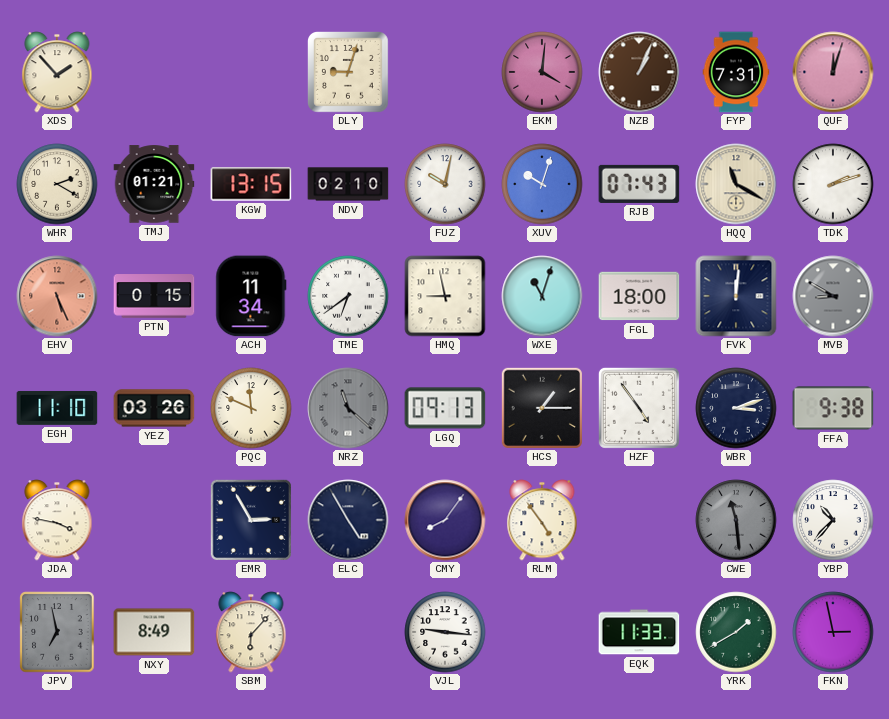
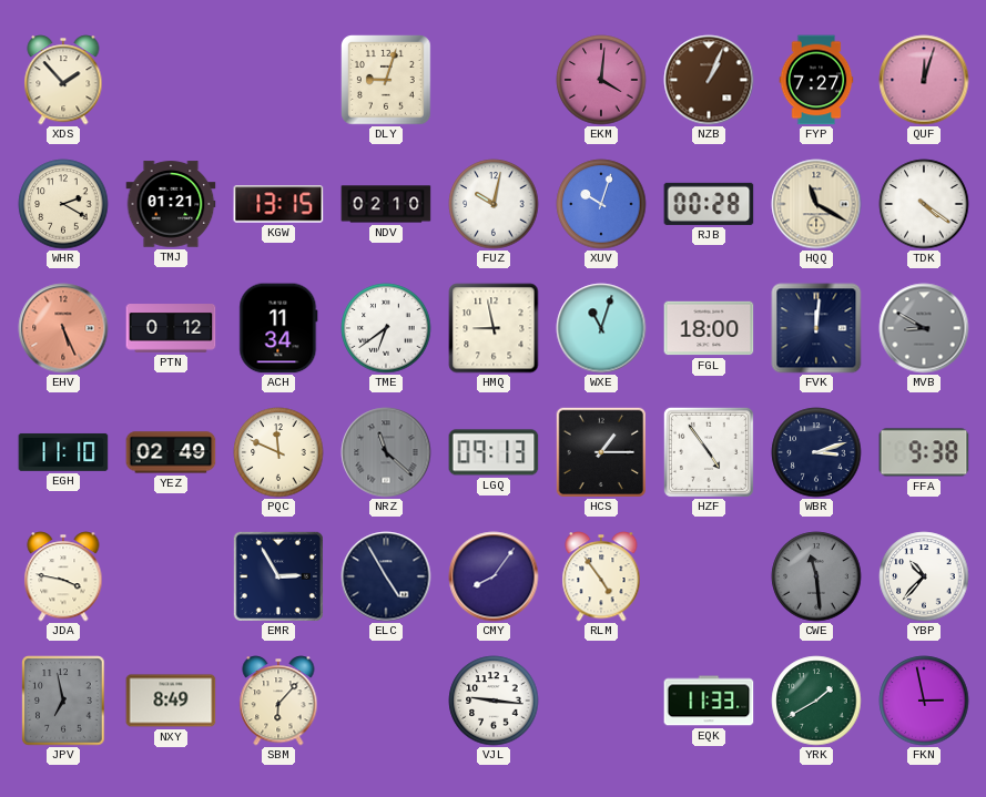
FYP: 7:31 -> 7:27
RJB: 07:43 -> 00:28
TDK: 2:12 -> 4:21
PTN: 0:15 -> 0:12
YEZ: 03:26 -> 02:49
